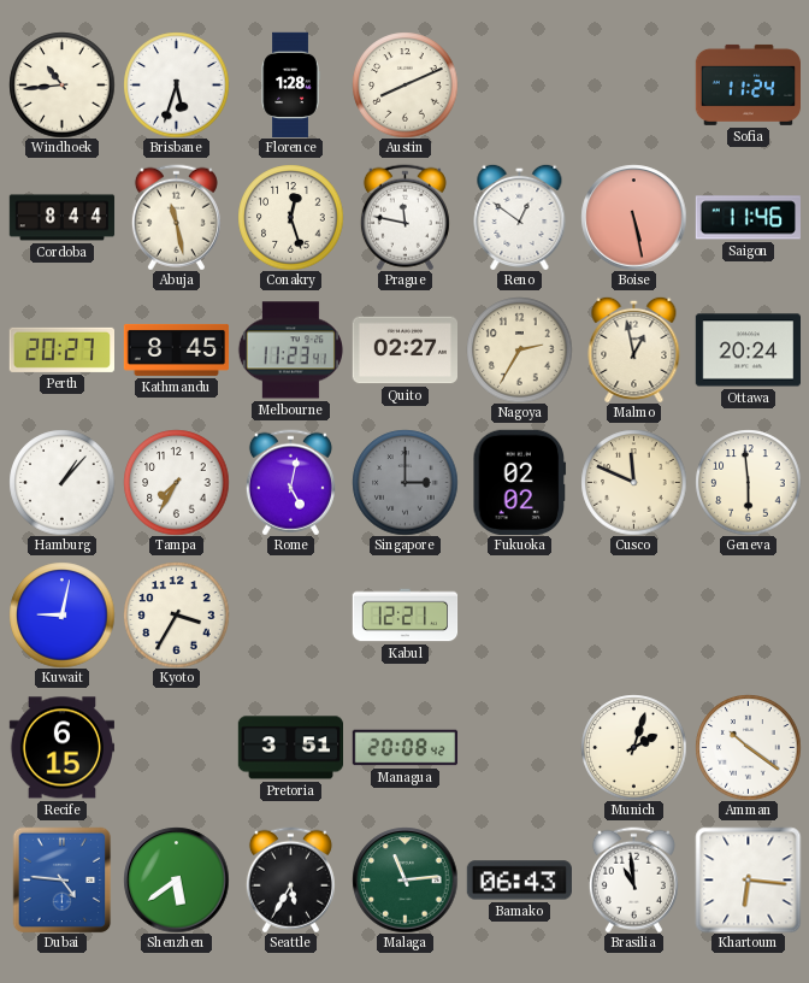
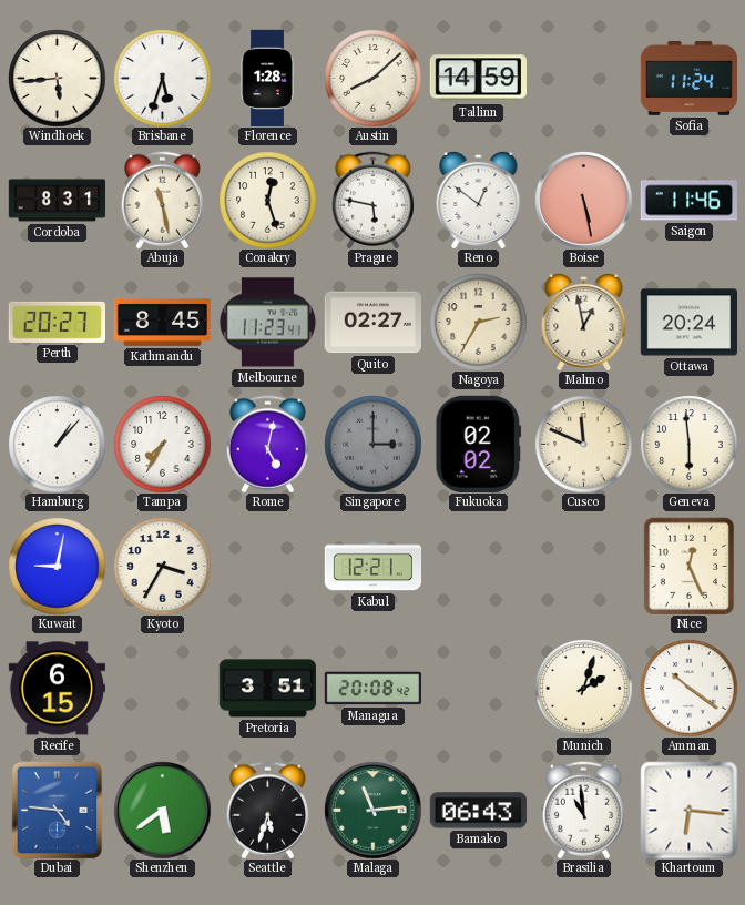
Windhoek: 10:44 -> 5:44
Austin: 8:11 -> 8:08
Tallinn: none -> 14:59
Cordoba: 8:44 -> 8:31
Prague: 11:47 -> 5:47
Nice: none -> 12:26
Seattle: 5:35 -> 5:33
